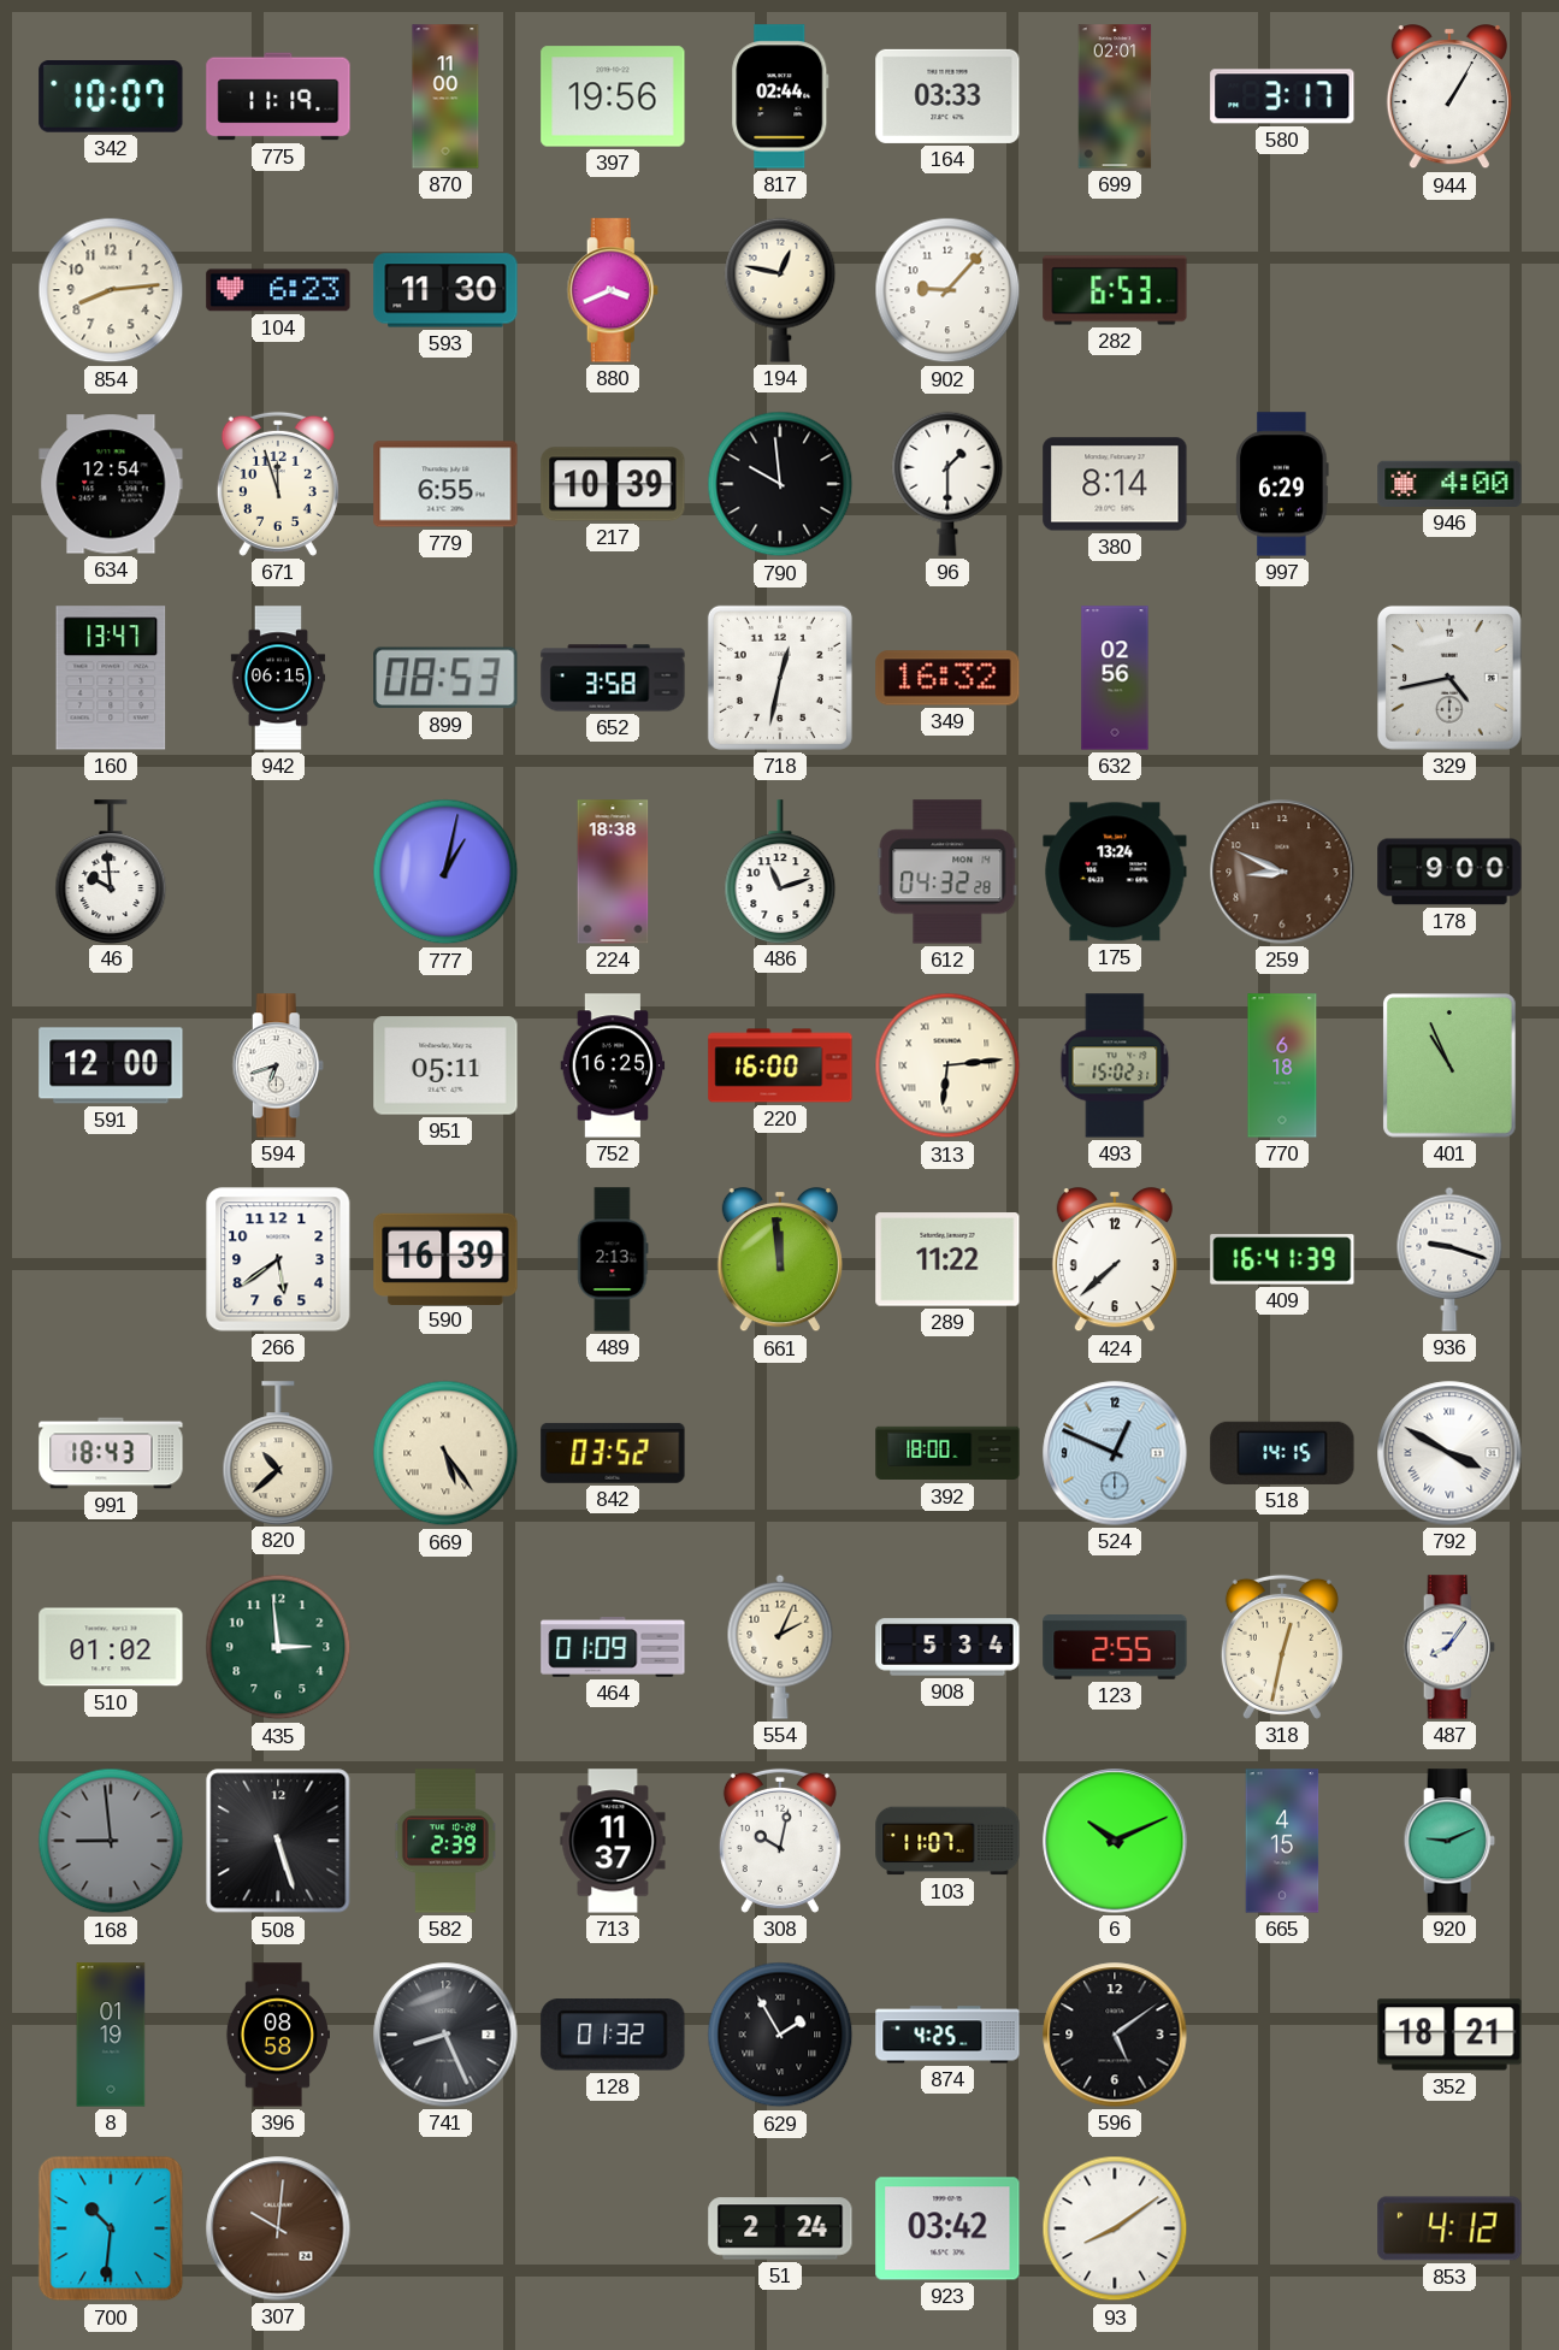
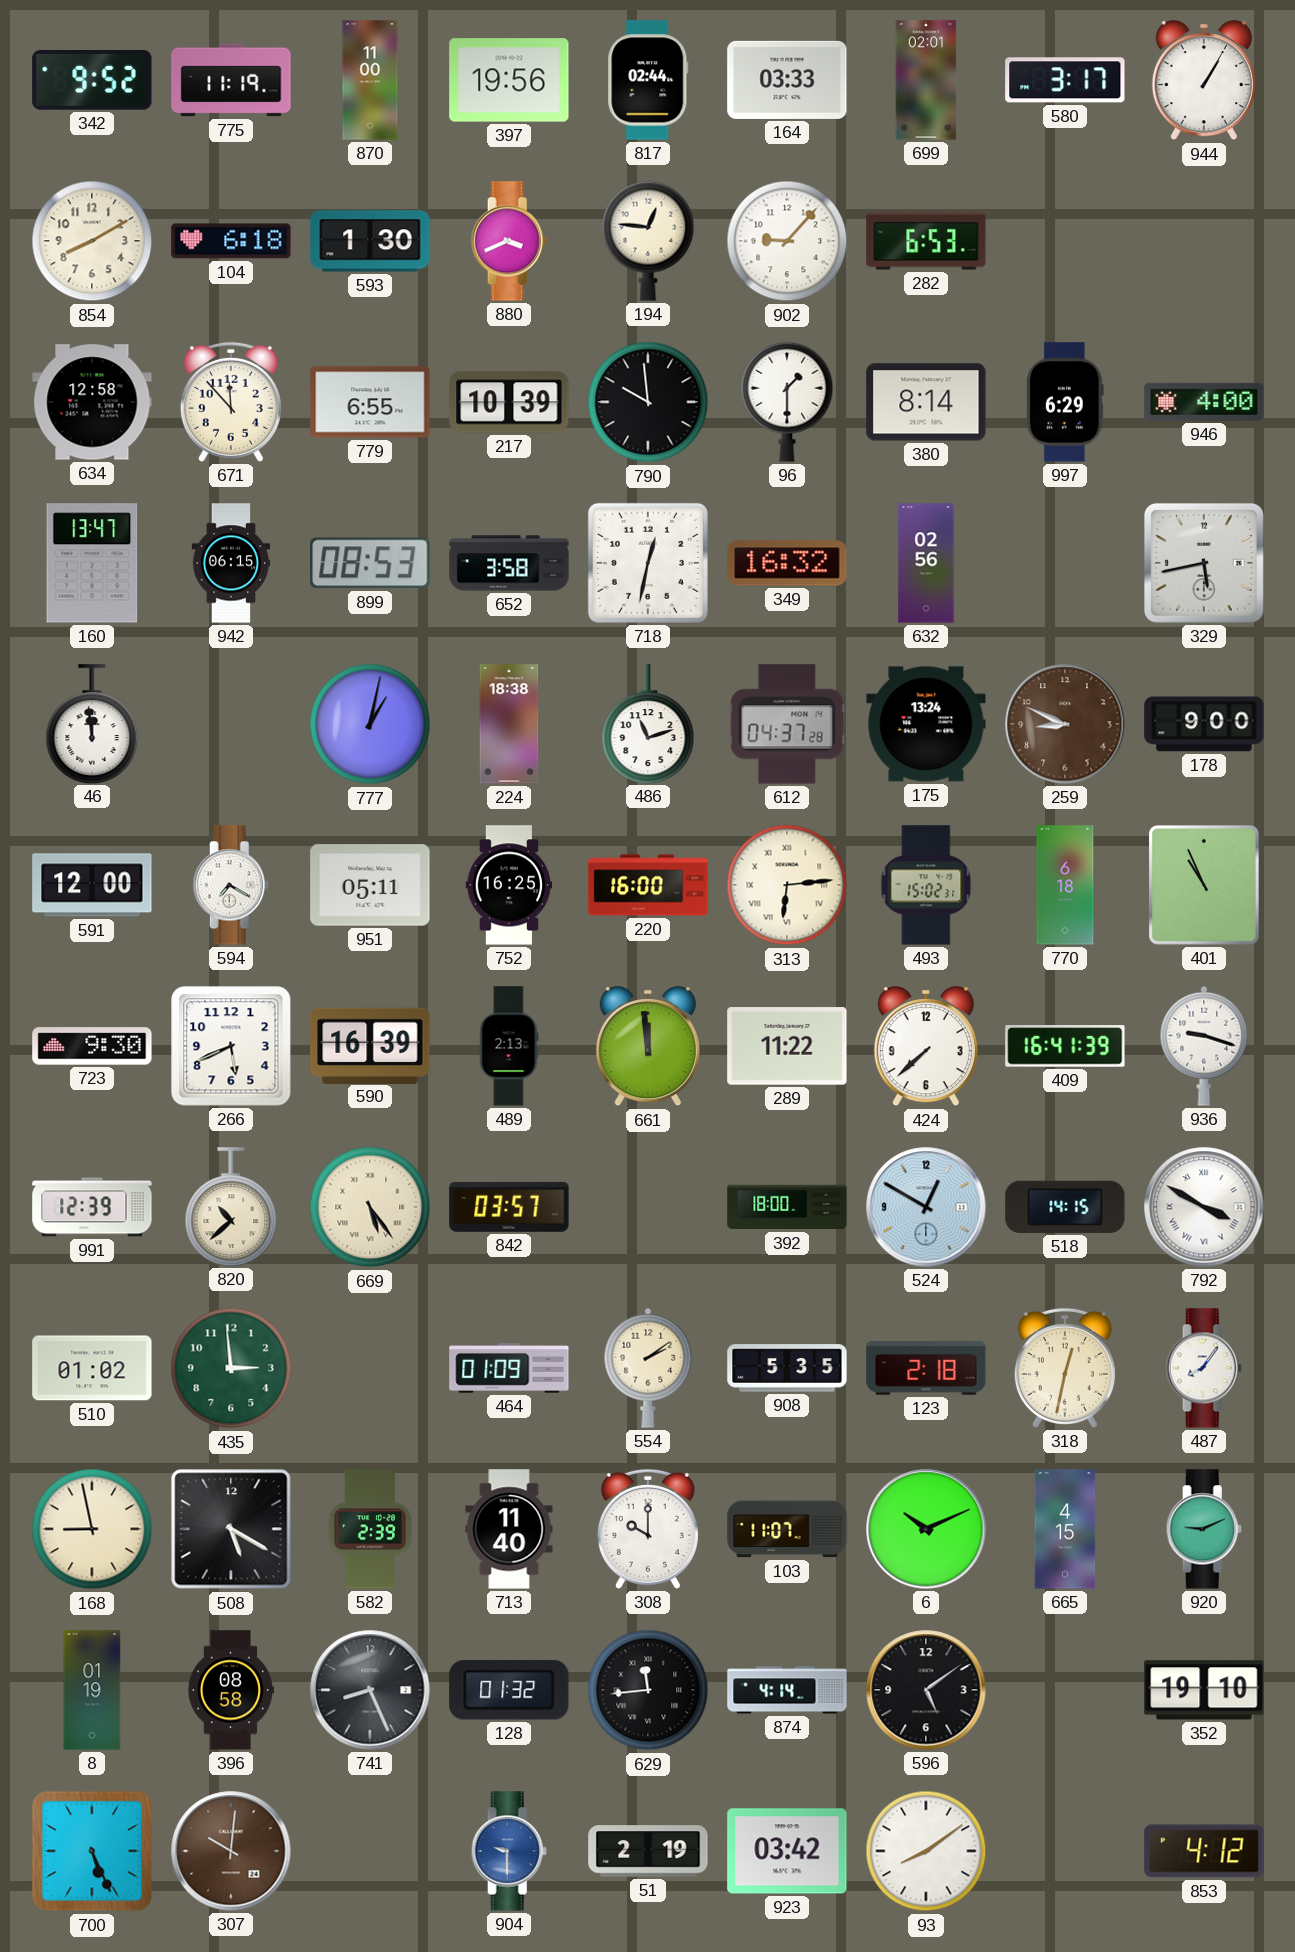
342: 10:07 -> 9:52
854: 8:14 -> 8:10
104: 6:23 -> 6:18
593: 11:30 -> 1:30
194: 12:47 -> 12:46
634: 12:54 -> 12:58
671: 11:57 -> 11:53
329: 4:43 -> 5:43
46: 9:59 -> 11:59
612: 04:32 -> 04:37
594: 6:42 -> 7:20
723: none -> 9:30
266: 5:39 -> 5:41
991: 18:43 -> 12:39
842: 03:52 -> 03:57
524: 12:49 -> 12:50
554: 2:04 -> 2:09
908: 5:34 -> 5:35
123: 2:55 -> 2:18
168: 8:59 -> 8:58
168 dial: grey -> cream
508: 5:27 -> 5:20
713: 11:37 -> 11:40
308: 10:02 -> 10:00
629: 1:55 -> 11:44
874: 4:25 -> 4:14
352: 18:21 -> 19:10
700: 10:31 -> 5:26
904: none -> 9:30
51: 2:24 -> 2:19
